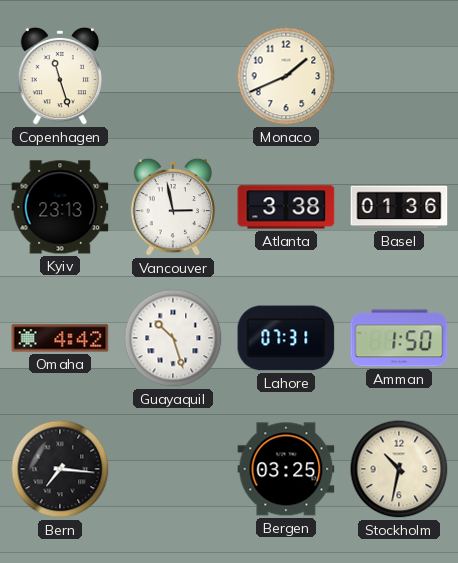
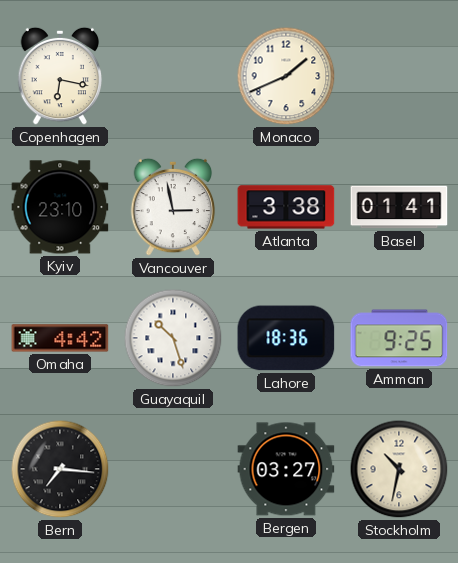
Copenhagen: 11:27 -> 6:17
Kyiv: 23:13 -> 23:10
Basel: 01:36 -> 01:41
Lahore: 07:31 -> 18:36
Amman: 1:50 -> 9:25
Bergen: 03:25 -> 03:27
